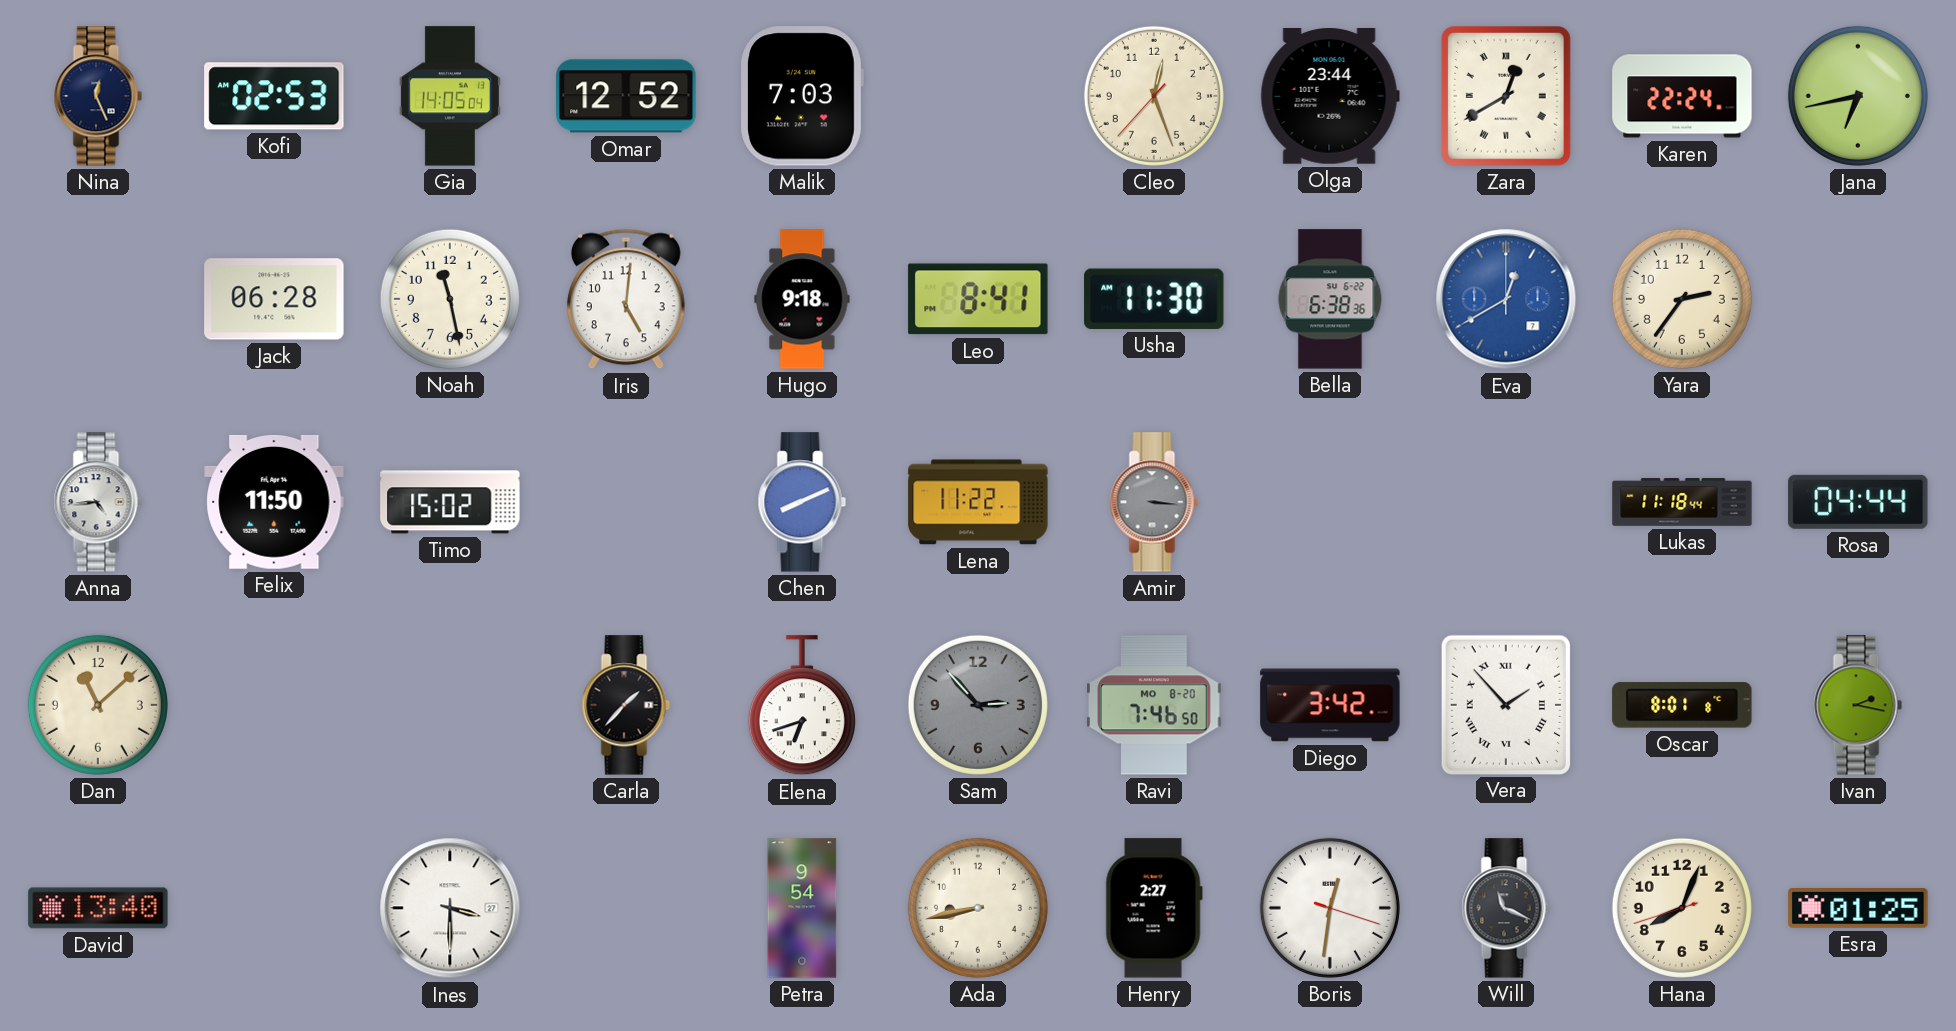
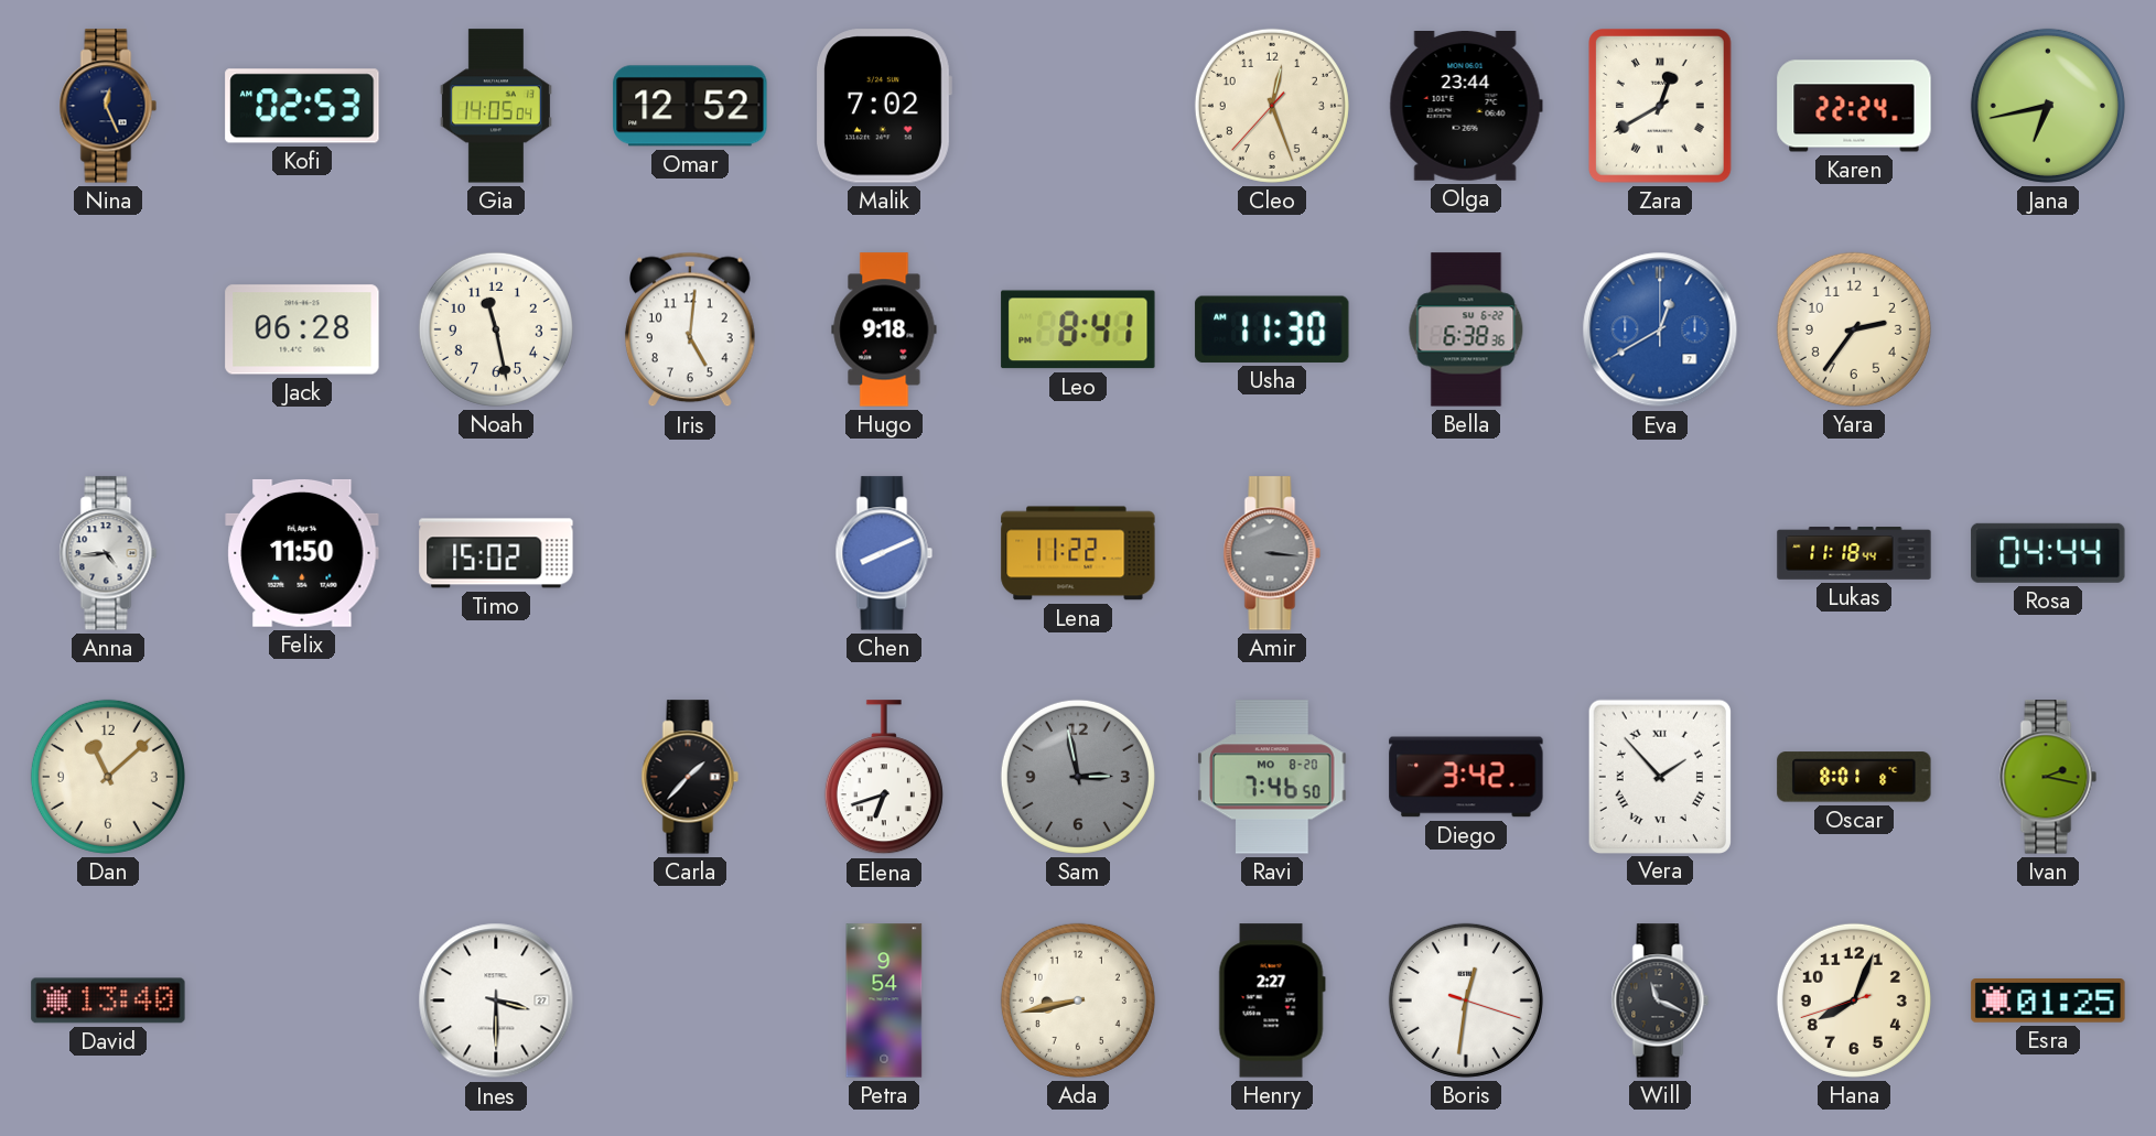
Malik: 7:03 -> 7:02
Sam: 2:53 -> 2:58
